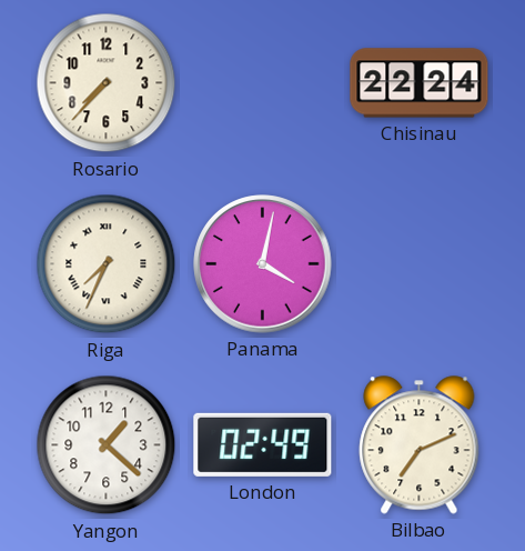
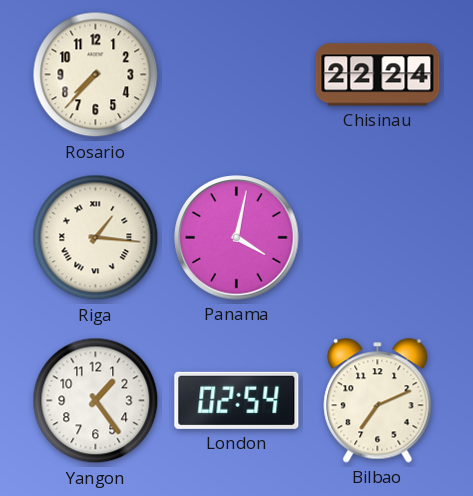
Riga: 7:34 -> 1:16
Yangon: 1:22 -> 1:24
London: 02:49 -> 02:54
